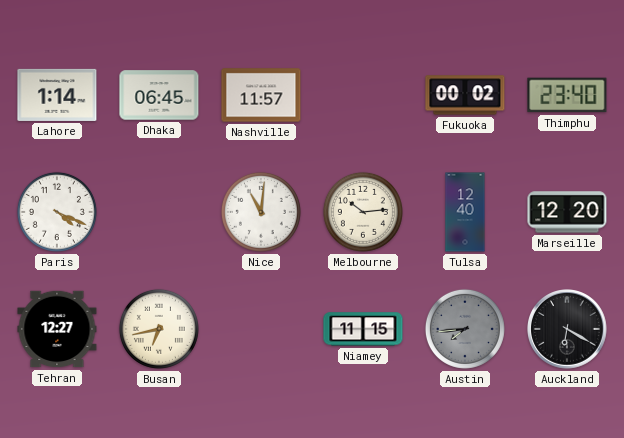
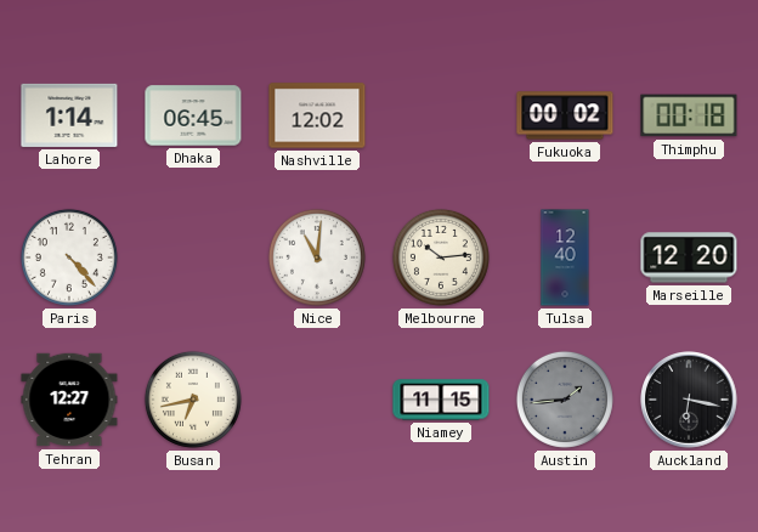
Nashville: 11:57 -> 12:02
Thimphu: 23:40 -> 00:18
Paris: 4:19 -> 4:23
Austin: 7:44 -> 1:44
Auckland: 6:20 -> 6:17
